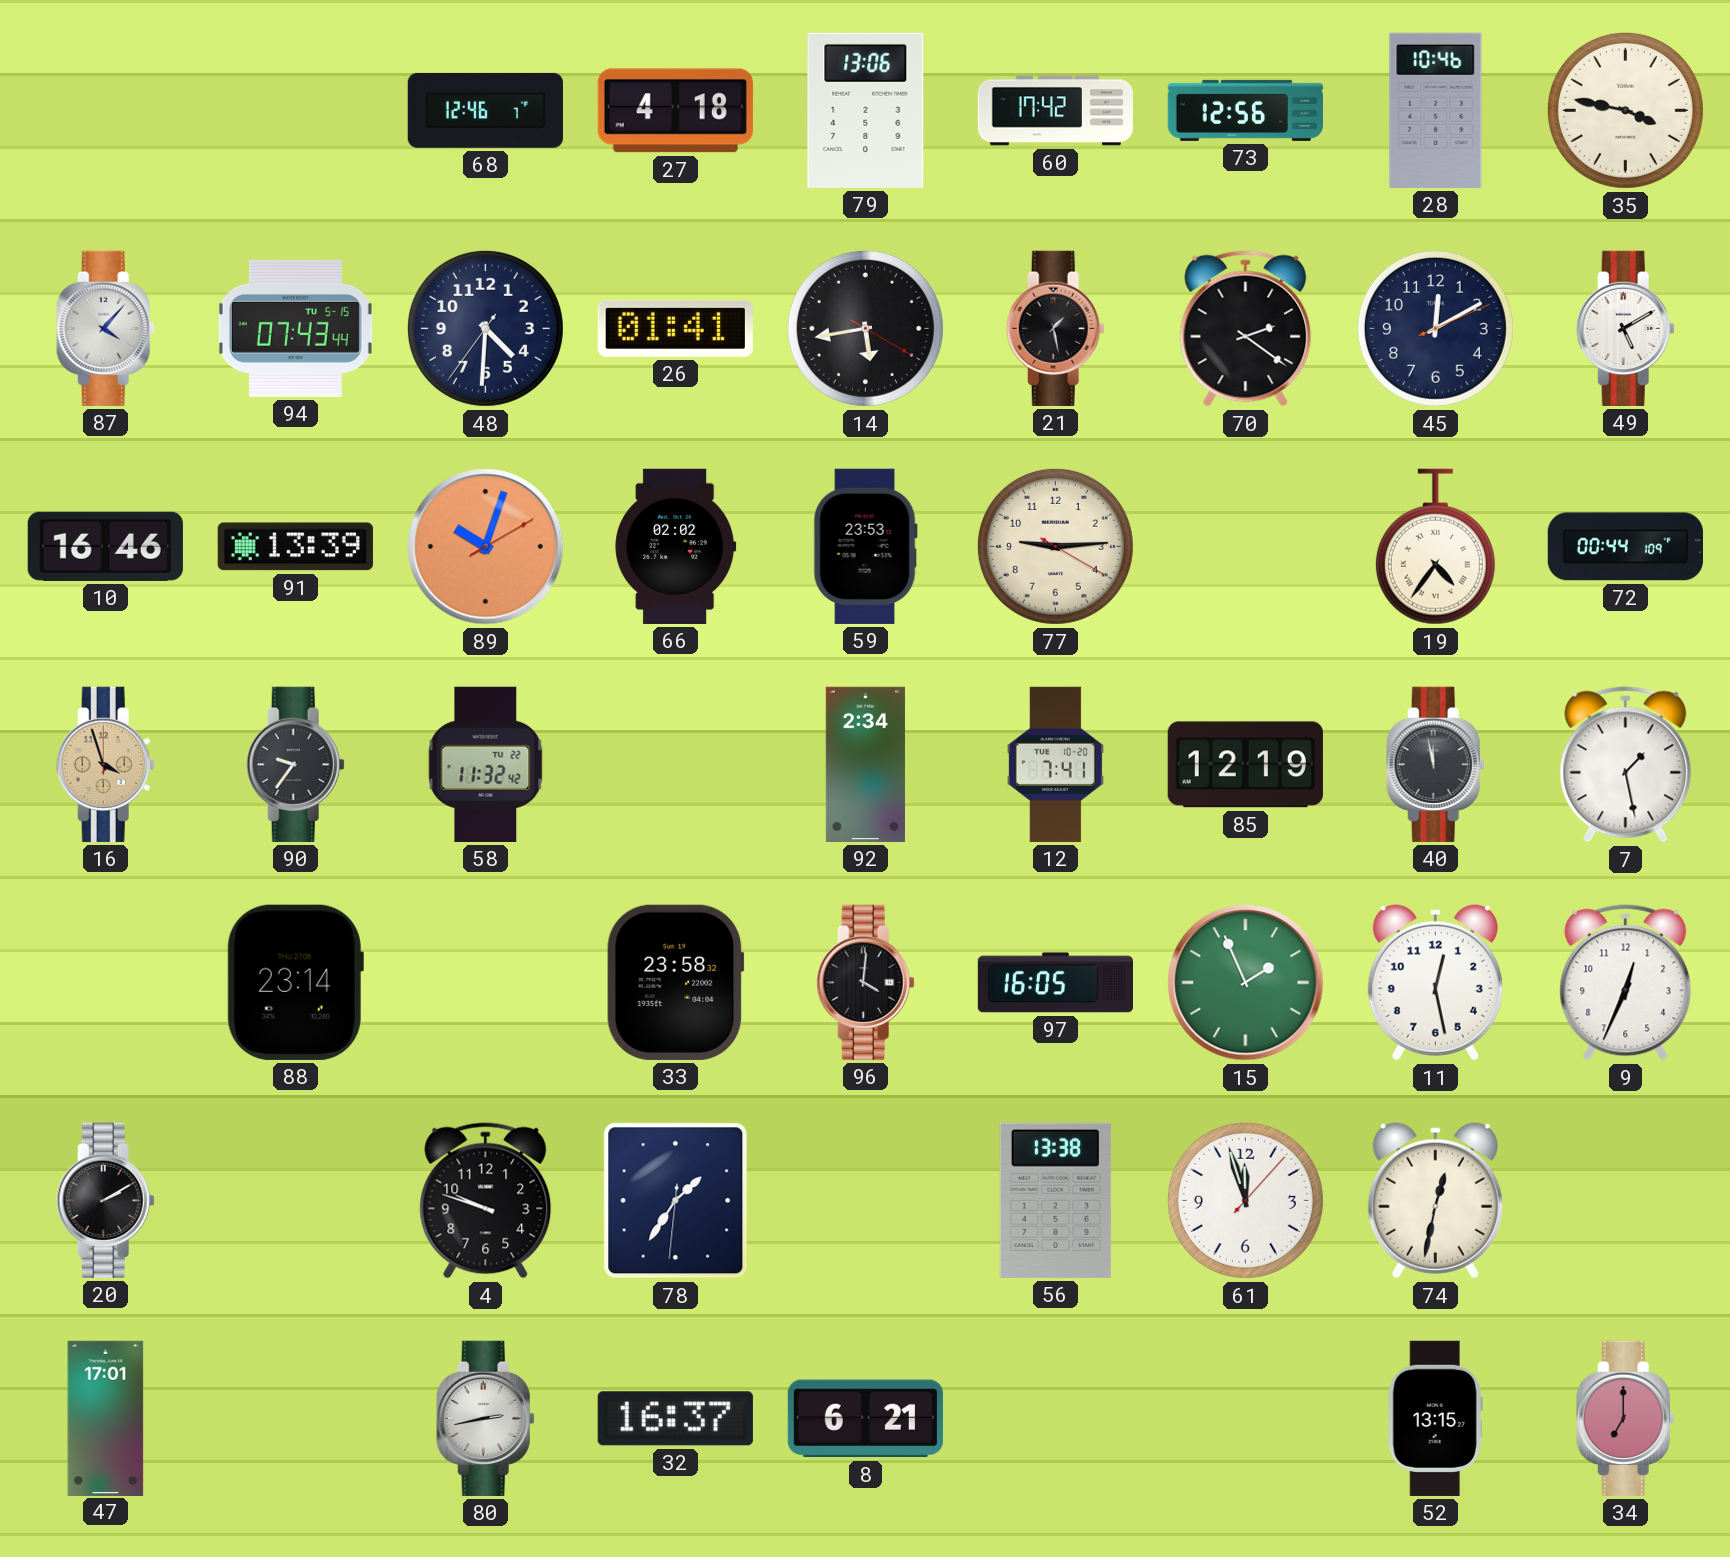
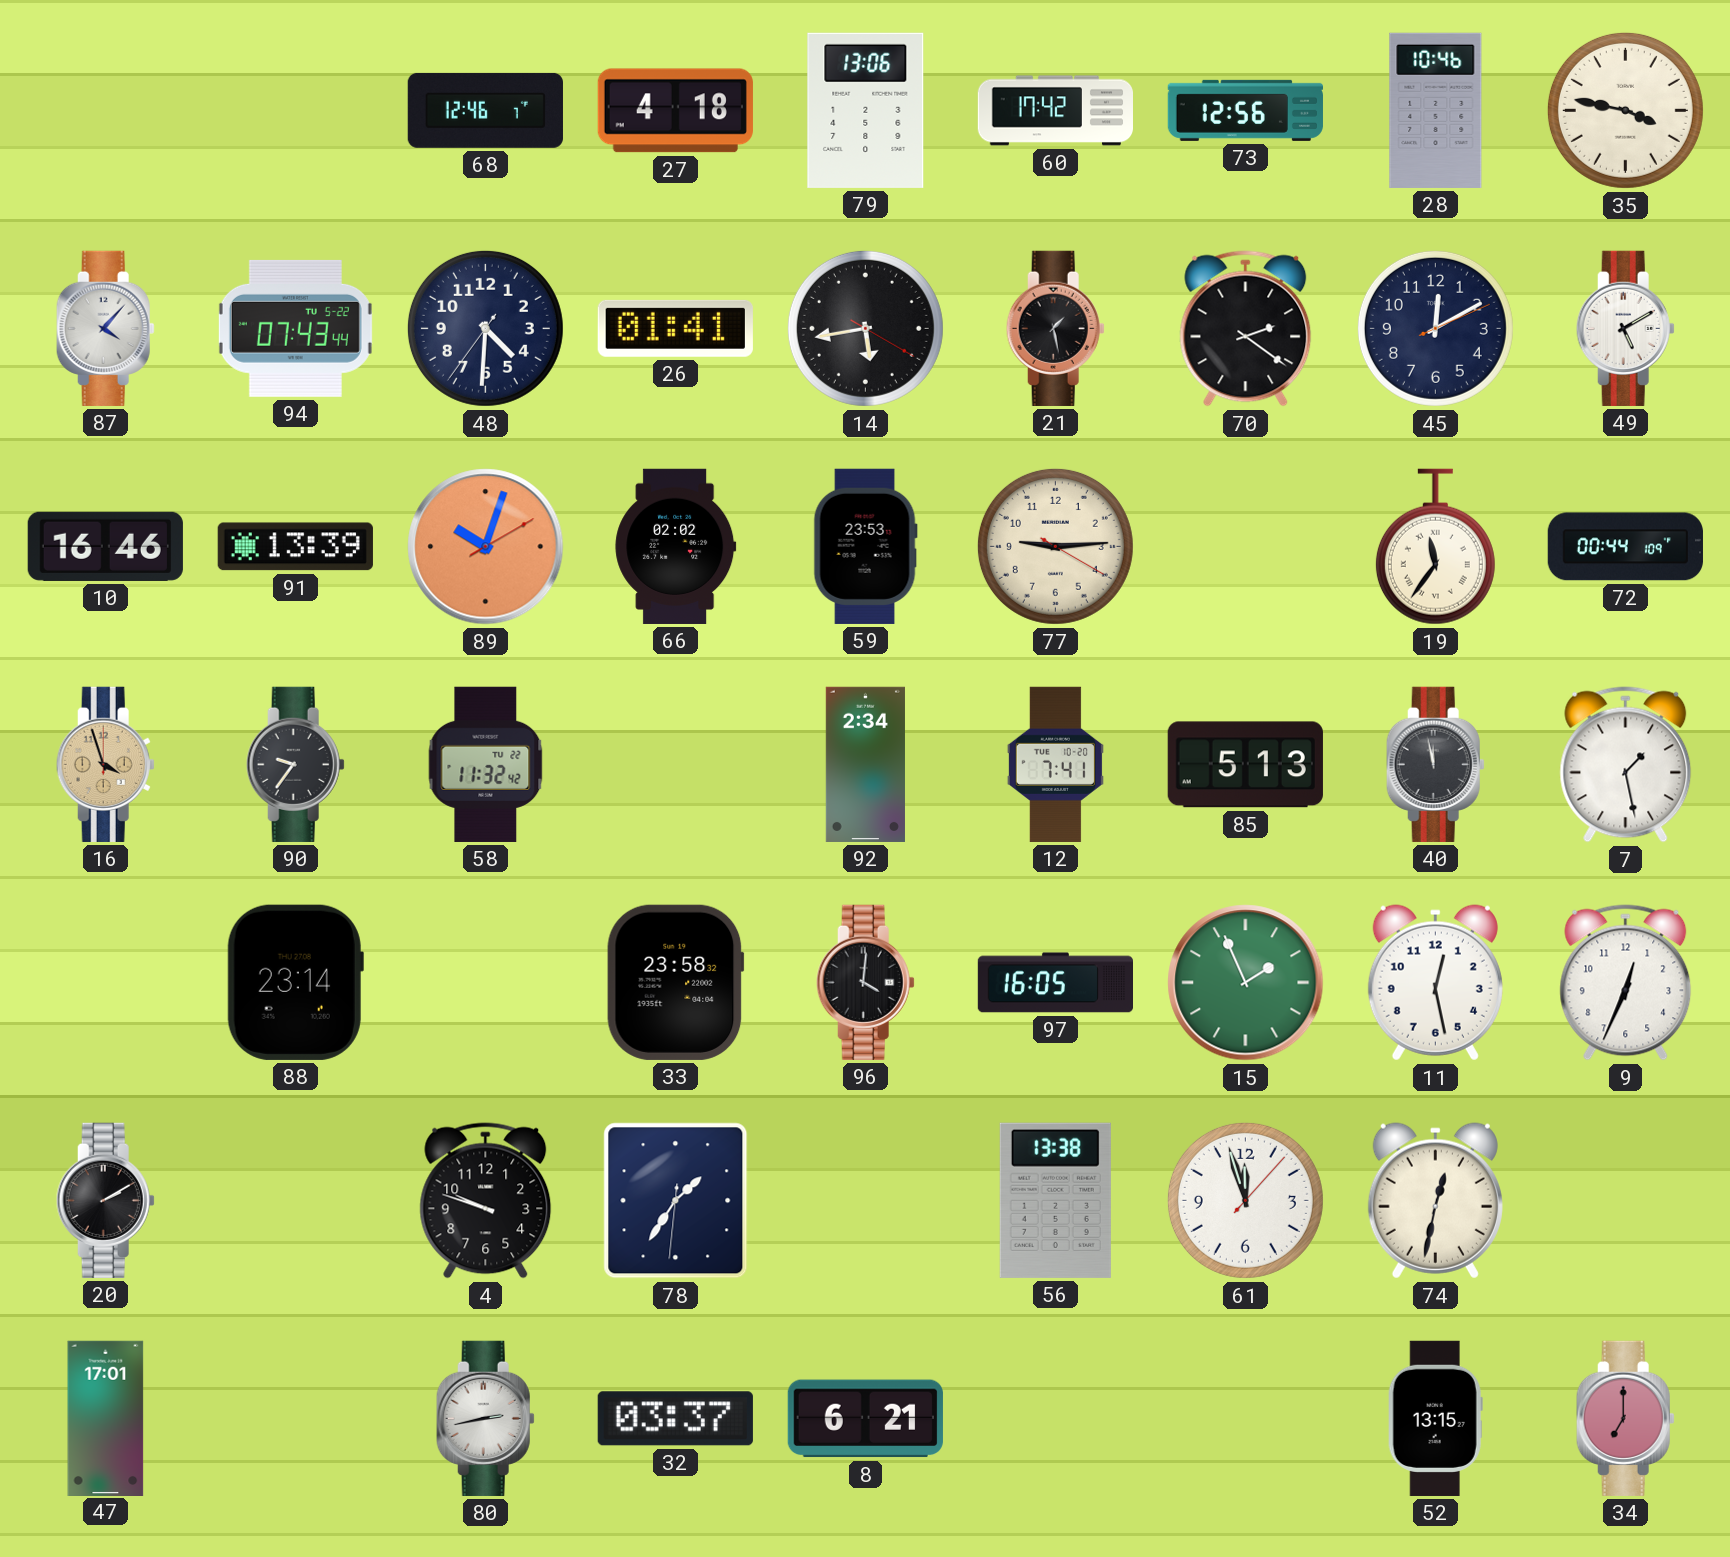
94 date: TU 5-15 -> TU 5-22
19: 4:36 -> 11:36
85: 12:19 -> 5:13
32: 16:37 -> 03:37
